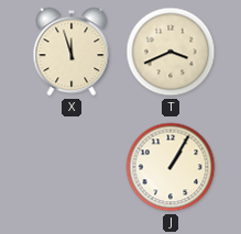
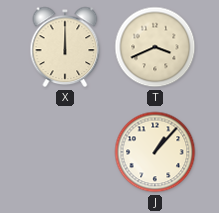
X: 11:57 -> 12:00
J: 1:05 -> 1:07
